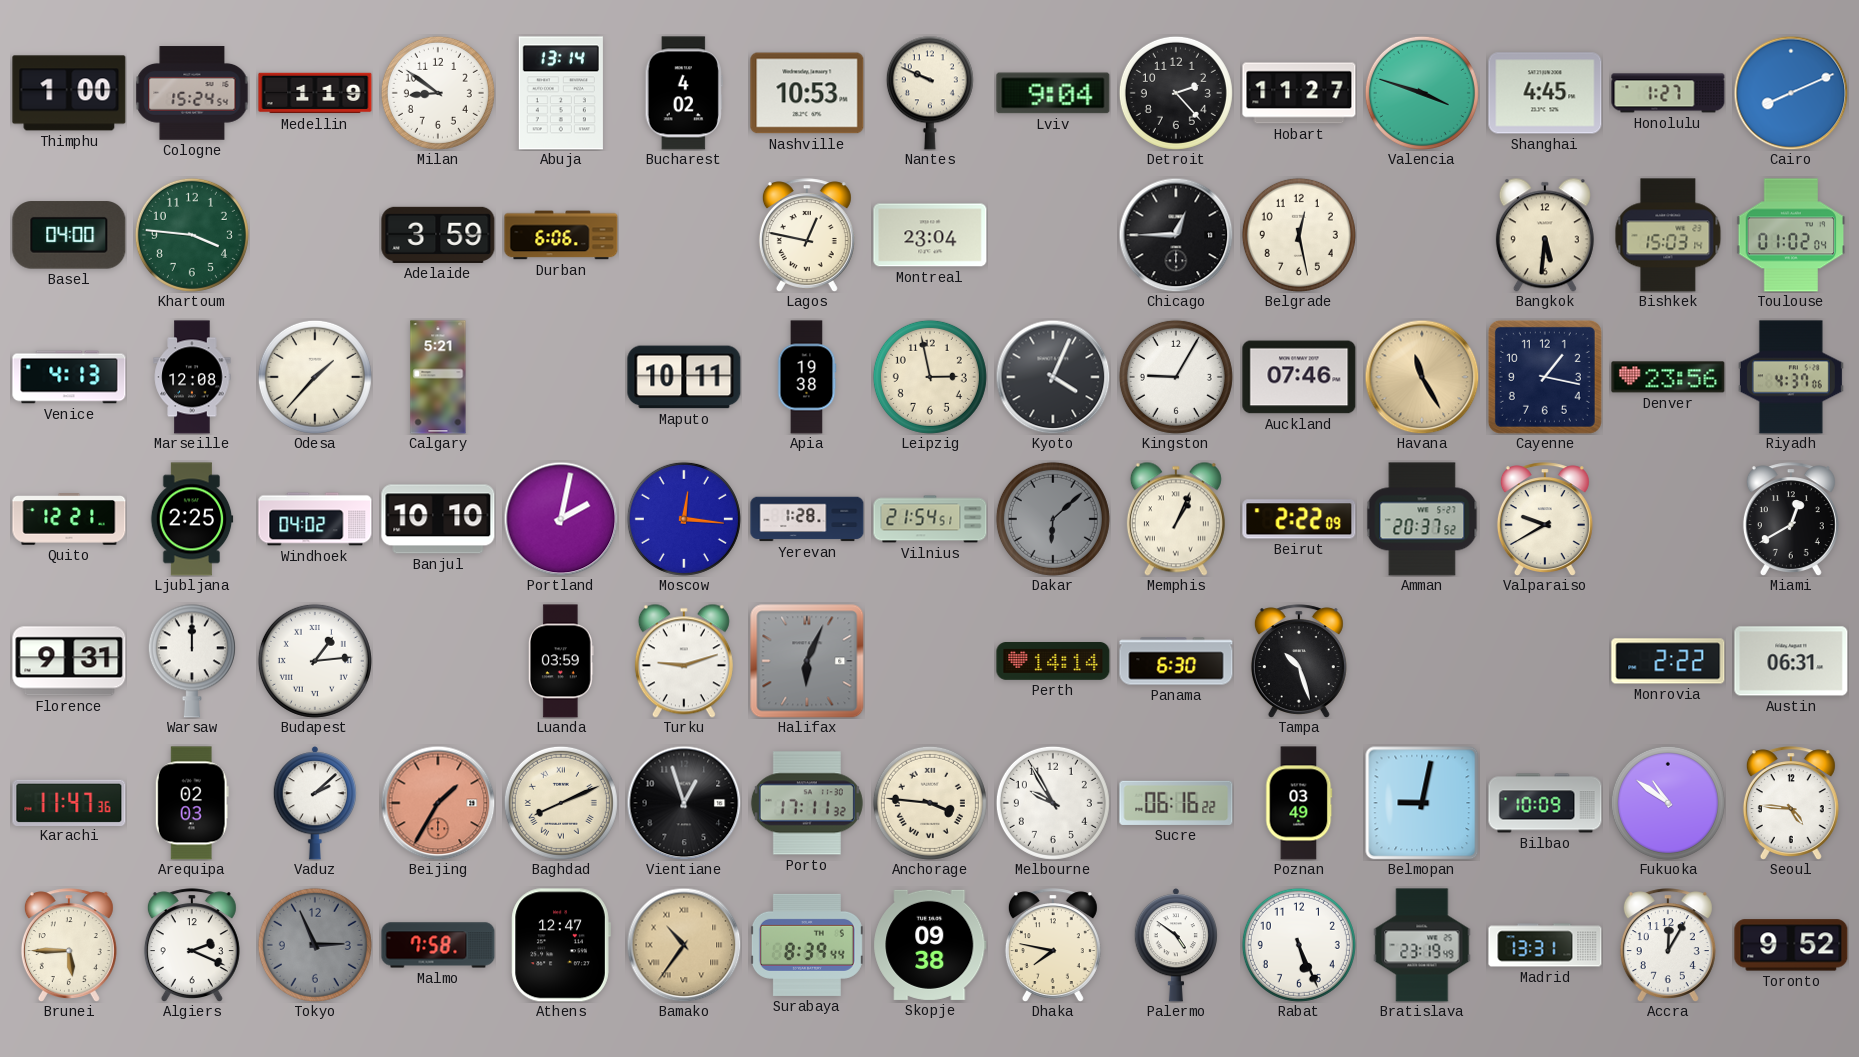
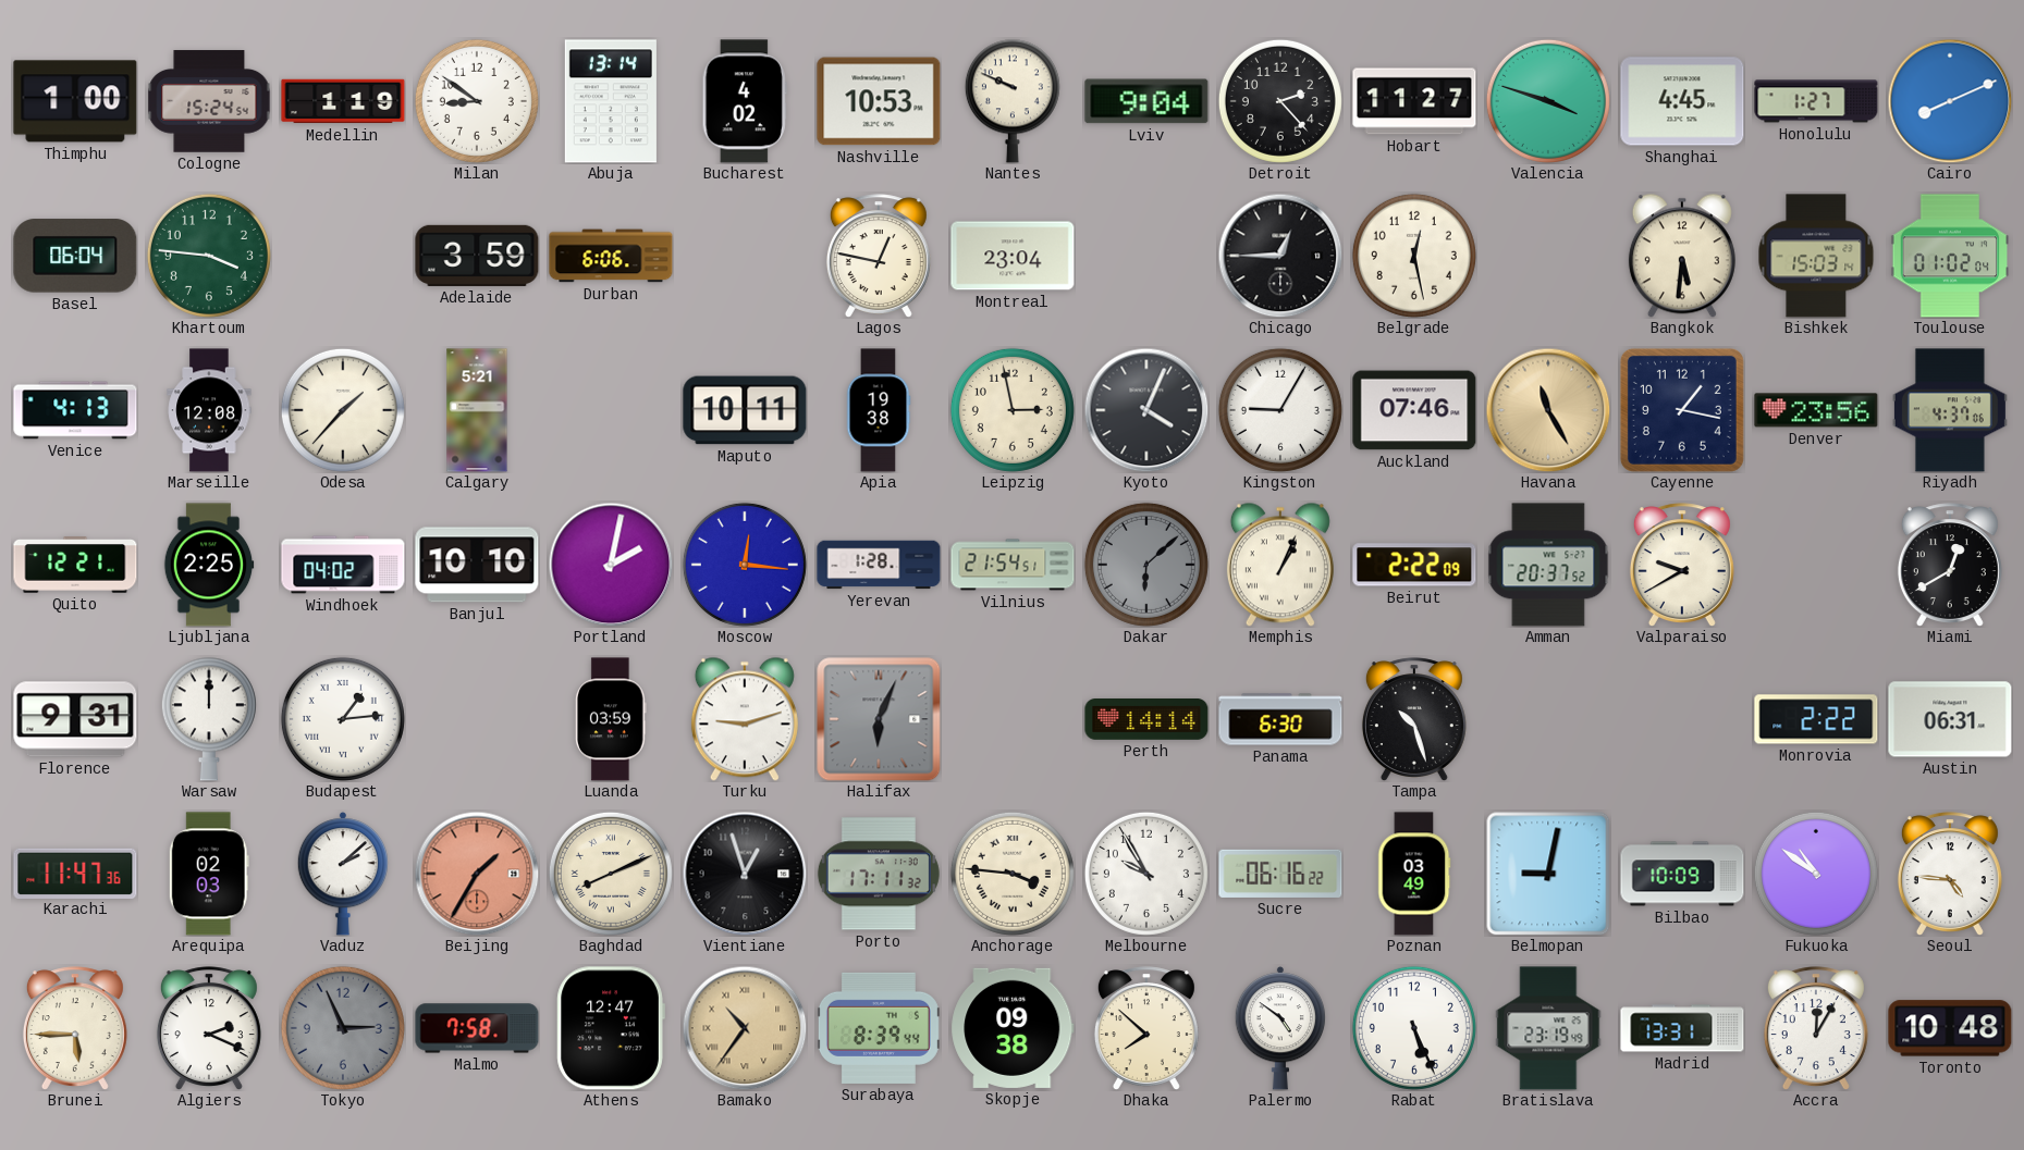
Basel: 04:00 -> 06:04
Dhaka: 7:47 -> 7:52
Toronto: 9:52 -> 10:48
